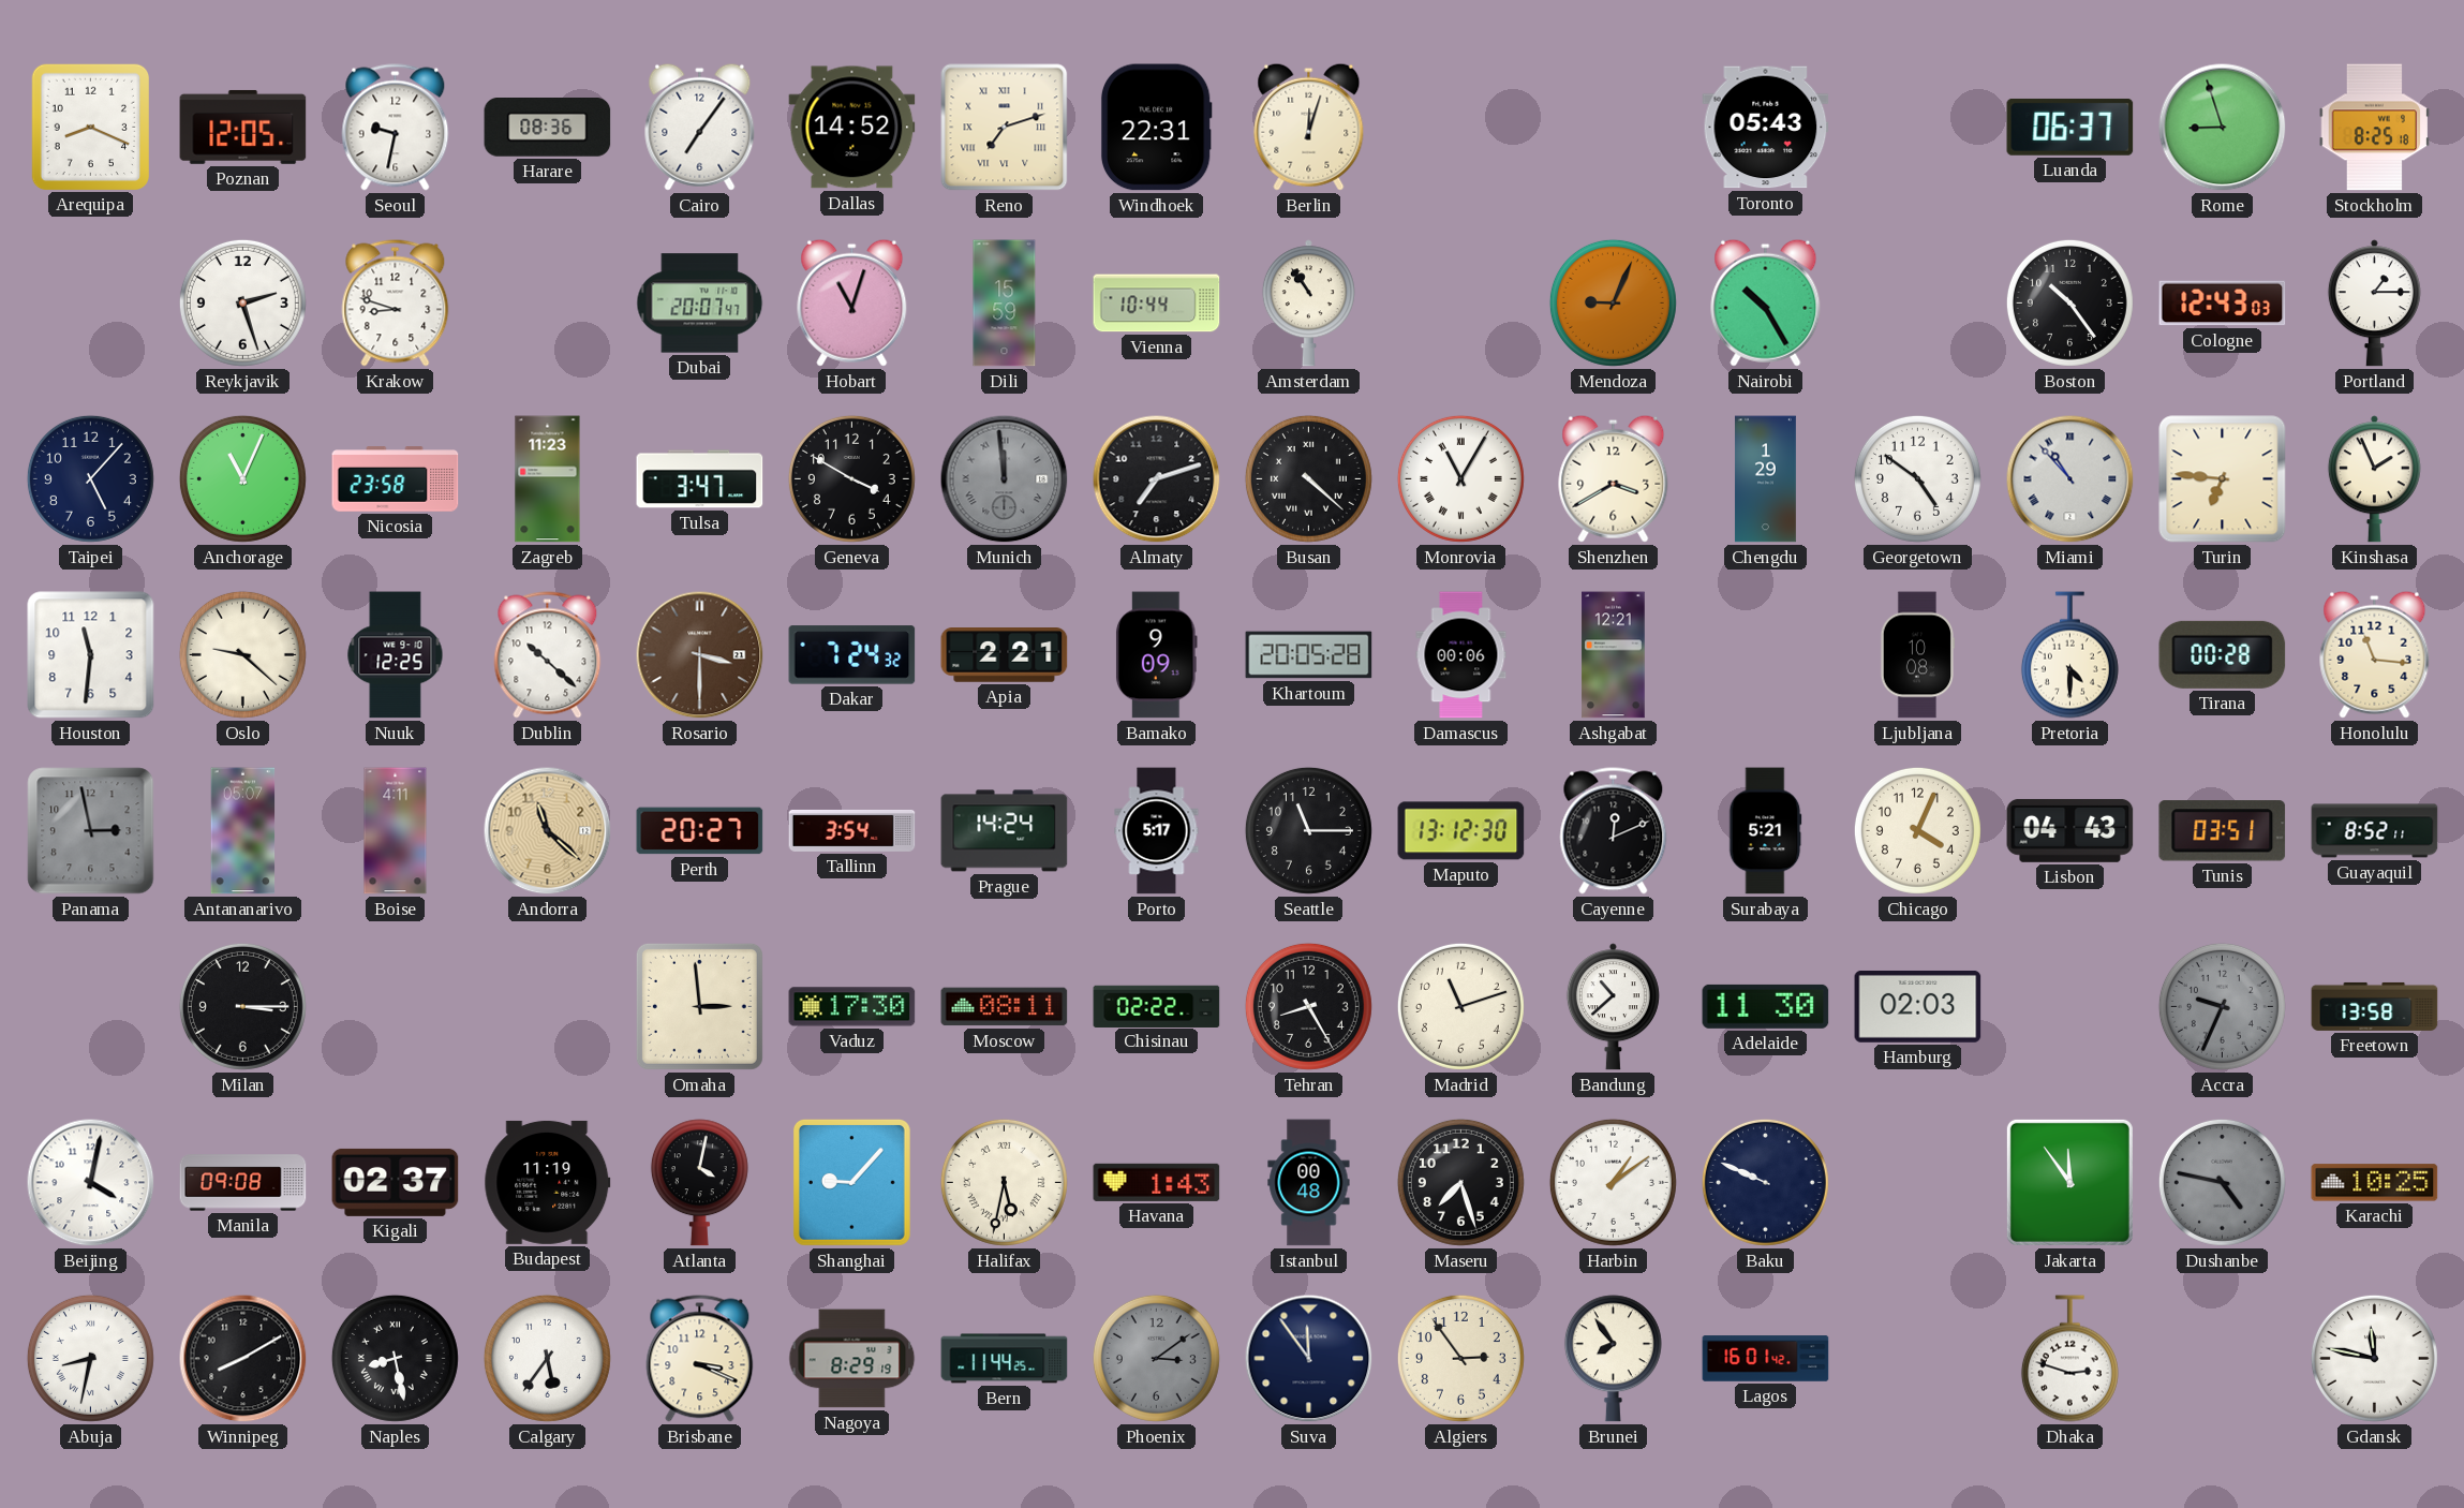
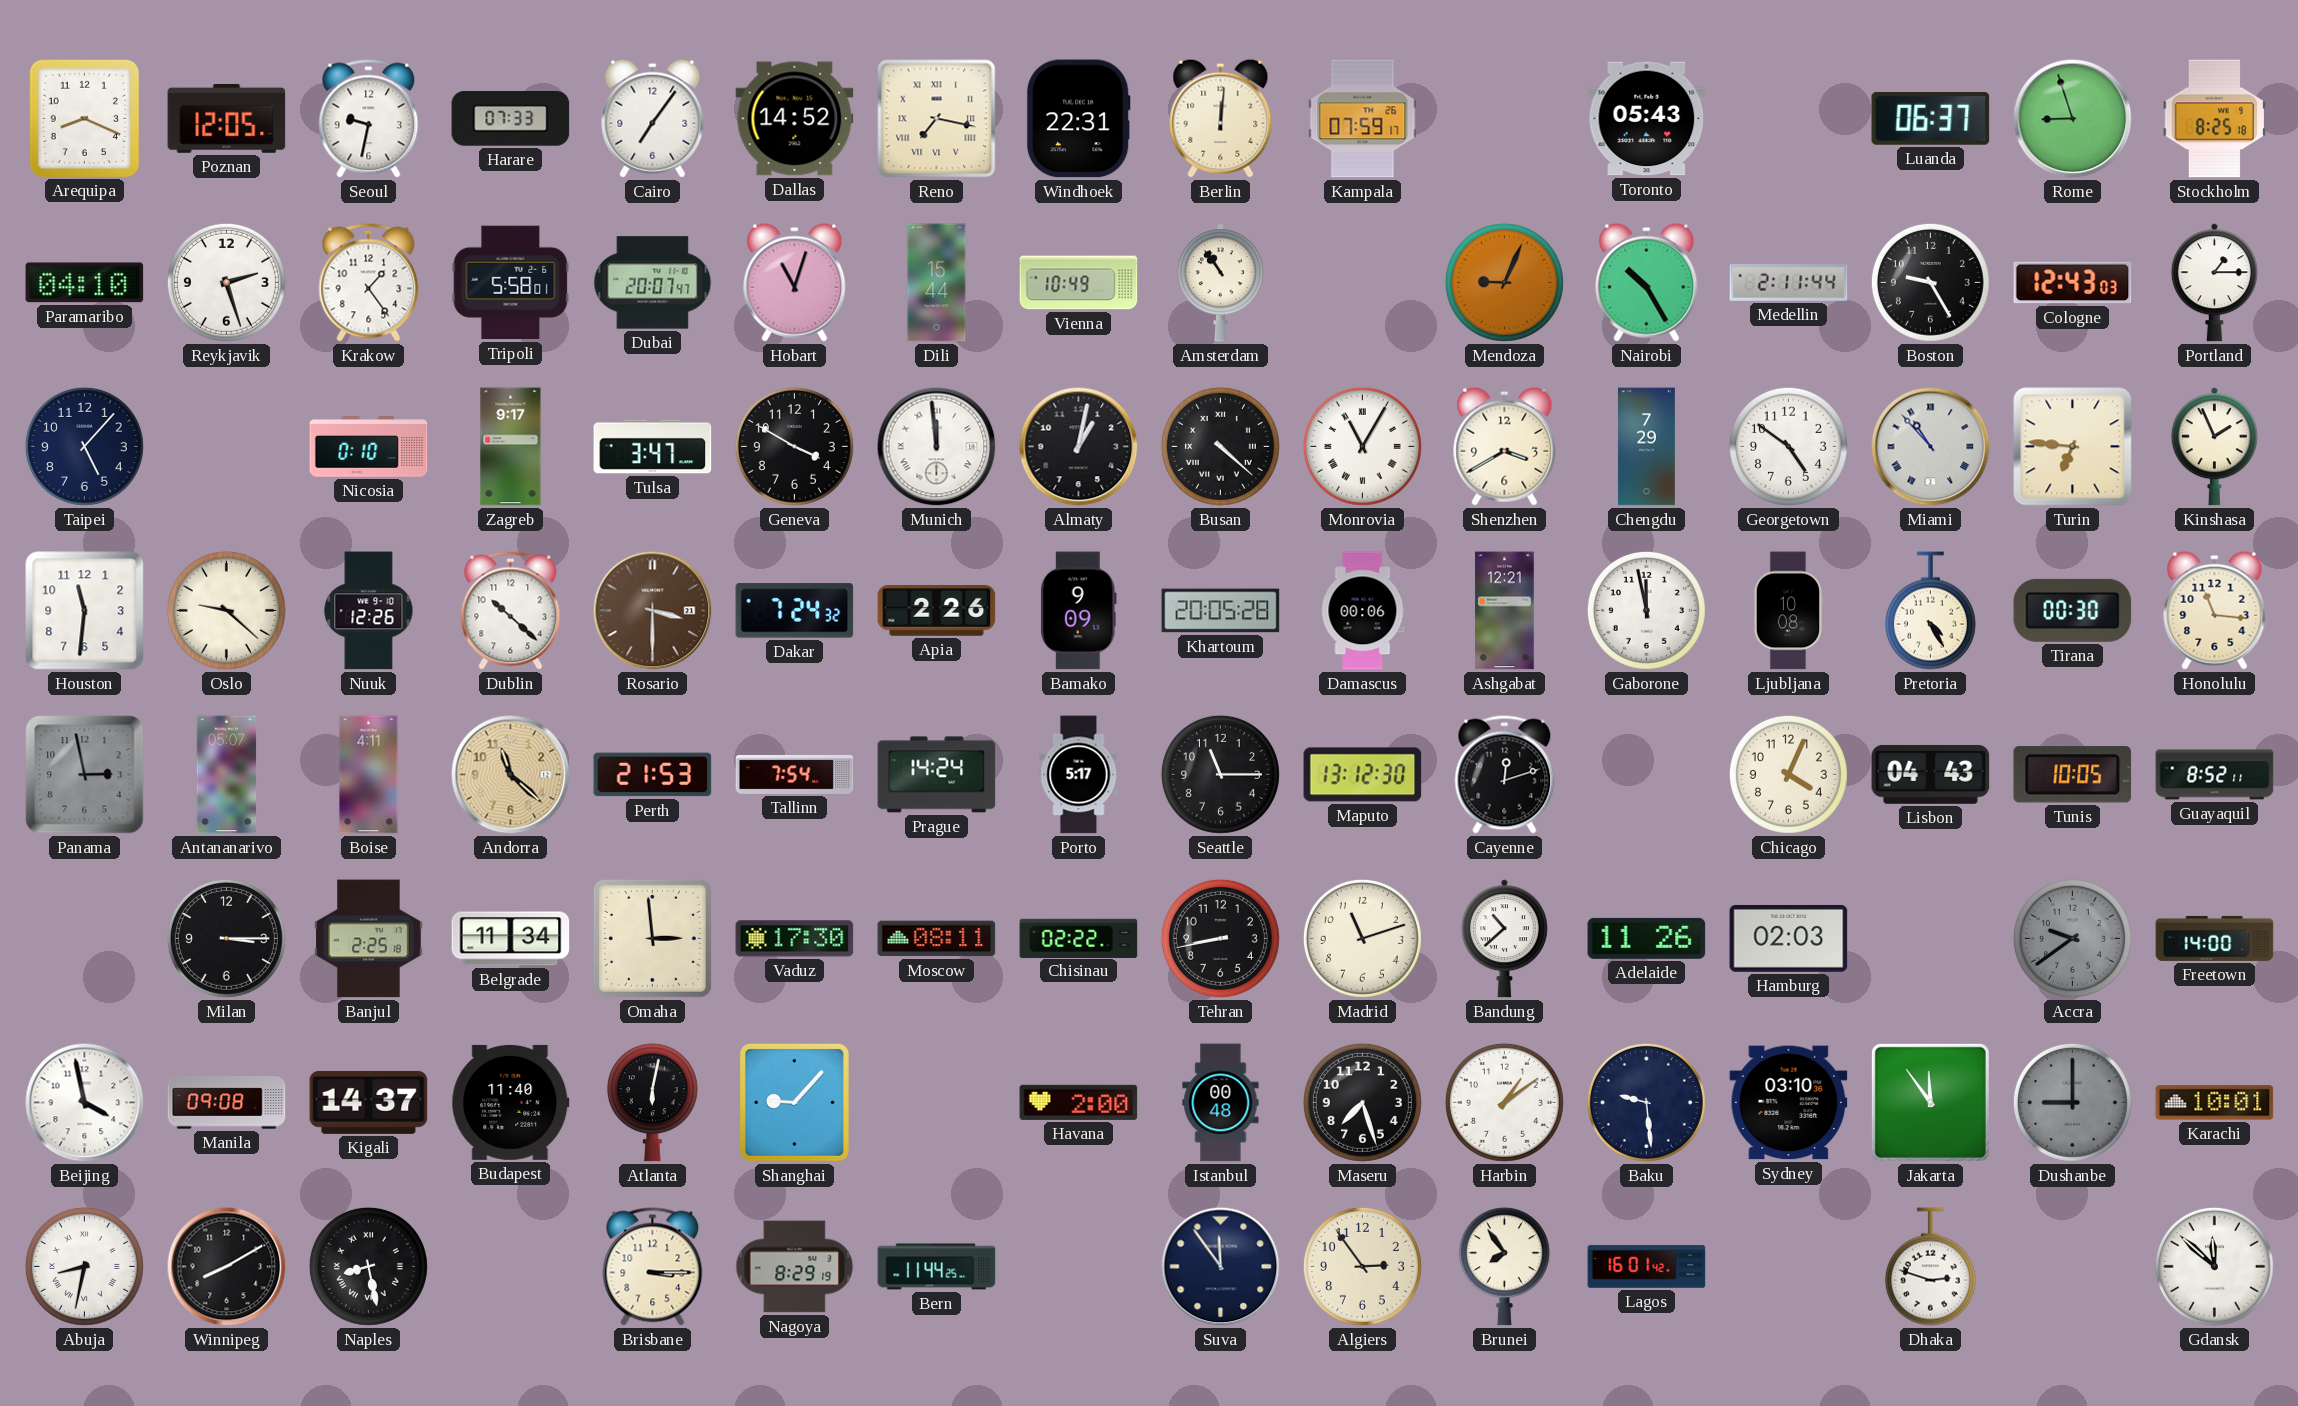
Harare: 08:36 -> 07:33
Reno: 7:12 -> 7:17
Berlin: 12:03 -> 12:01
Kampala: none -> 07:59
Paramaribo: none -> 04:10
Krakow: 8:48 -> 1:24
Tripoli: none -> 5:58
Dili: 15:59 -> 15:44
Vienna: 10:44 -> 10:49
Medellin: none -> 2:11
Boston: 10:24 -> 9:25
Anchorage: 11:04 -> none
Nicosia: 23:58 -> 0:10
Zagreb: 11:23 -> 9:17
Munich dial: grey -> white
Almaty: 7:12 -> 1:02
Chengdu: 1:29 -> 7:29
Nuuk: 12:25 -> 12:26
Apia: 2:21 -> 2:26
Gaborone: none -> 11:58
Pretoria: 4:30 -> 4:25
Tirana: 00:28 -> 00:30
Perth: 20:27 -> 21:53
Tallinn: 3:54 -> 7:54
Cayenne: 12:11 -> 12:12
Surabaya: 5:21 -> none
Tunis: 03:51 -> 10:05
Banjul: none -> 2:25
Belgrade: none -> 11:34
Tehran: 8:25 -> 8:43
Adelaide: 11:30 -> 11:26
Accra: 9:34 -> 9:39
Freetown: 13:58 -> 14:00
Beijing: 4:02 -> 3:58
Kigali: 02:37 -> 14:37
Budapest: 11:19 -> 11:40
Atlanta: 4:02 -> 6:02
Halifax: 5:32 -> none
Havana: 1:43 -> 2:00
Baku: 9:49 -> 9:29
Sydney: none -> 03:10
Dushanbe: 4:47 -> 9:00
Karachi: 10:25 -> 10:01
Calgary: 5:36 -> none
Brisbane: 3:19 -> 3:15
Phoenix: 3:09 -> none
Gdansk: 11:47 -> 11:52
